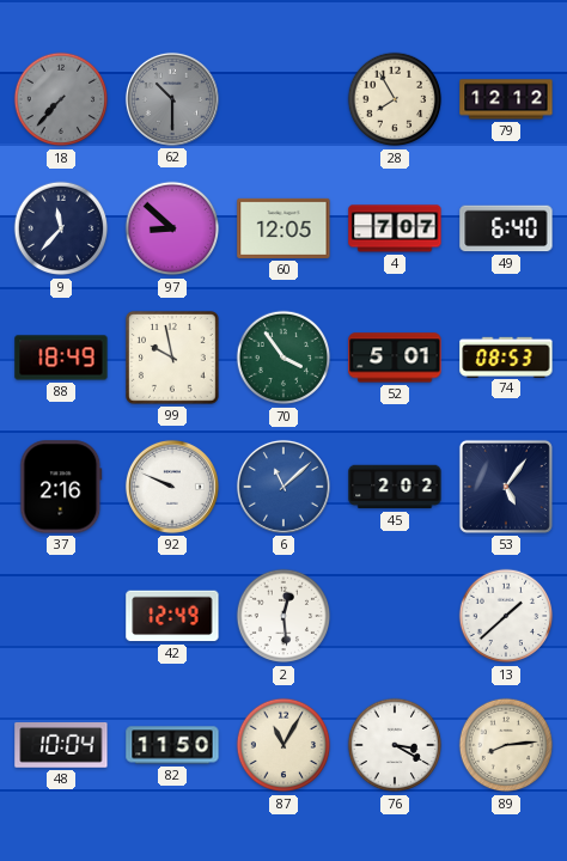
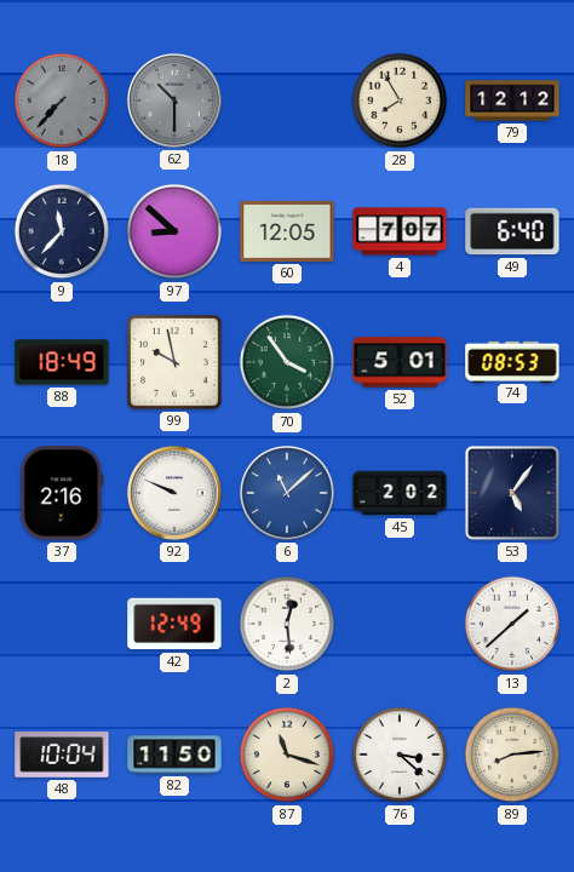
87: 11:05 -> 11:18
76: 3:20 -> 3:22
